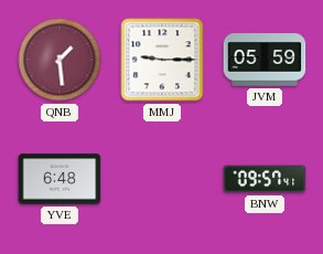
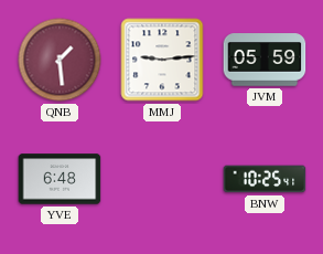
MMJ: 9:15 -> 9:14
BNW: 09:57 -> 10:25
